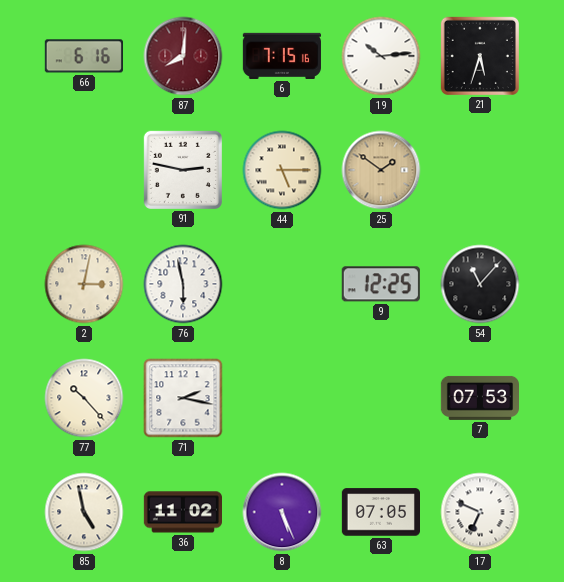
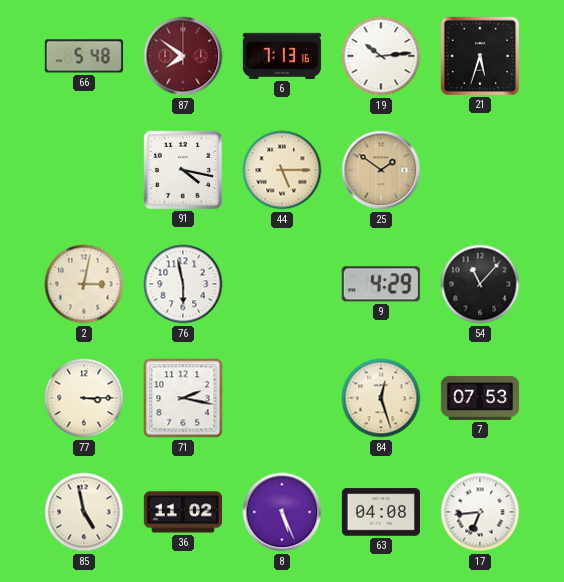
66: 6:16 -> 5:48
87: 8:01 -> 7:51
6: 7:15 -> 7:13
91: 2:47 -> 4:17
9: 12:25 -> 4:29
77: 10:23 -> 3:15
84: none -> 12:27
63: 07:05 -> 04:08
17: 6:49 -> 6:44
